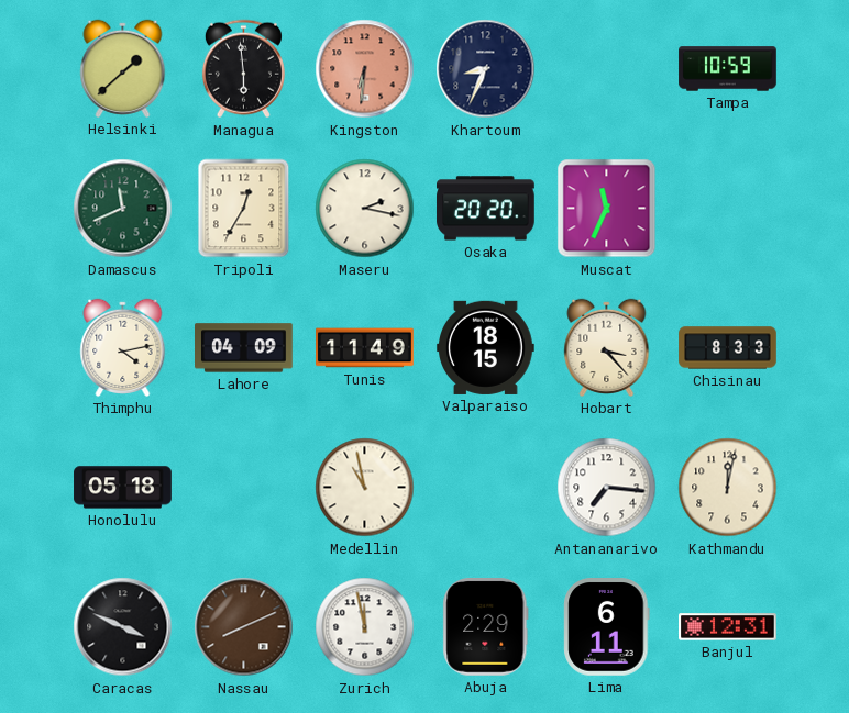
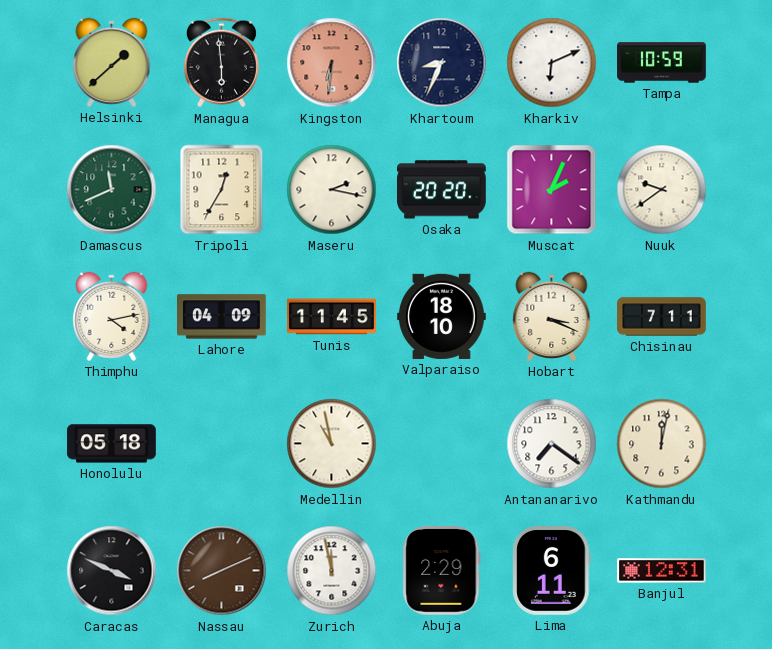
Kharkiv: none -> 6:11
Muscat: 11:34 -> 2:04
Nuuk: none -> 9:39
Tunis: 11:49 -> 11:45
Valparaiso: 18:15 -> 18:10
Hobart: 3:23 -> 3:19
Chisinau: 8:33 -> 7:11
Antananarivo: 7:16 -> 7:21
